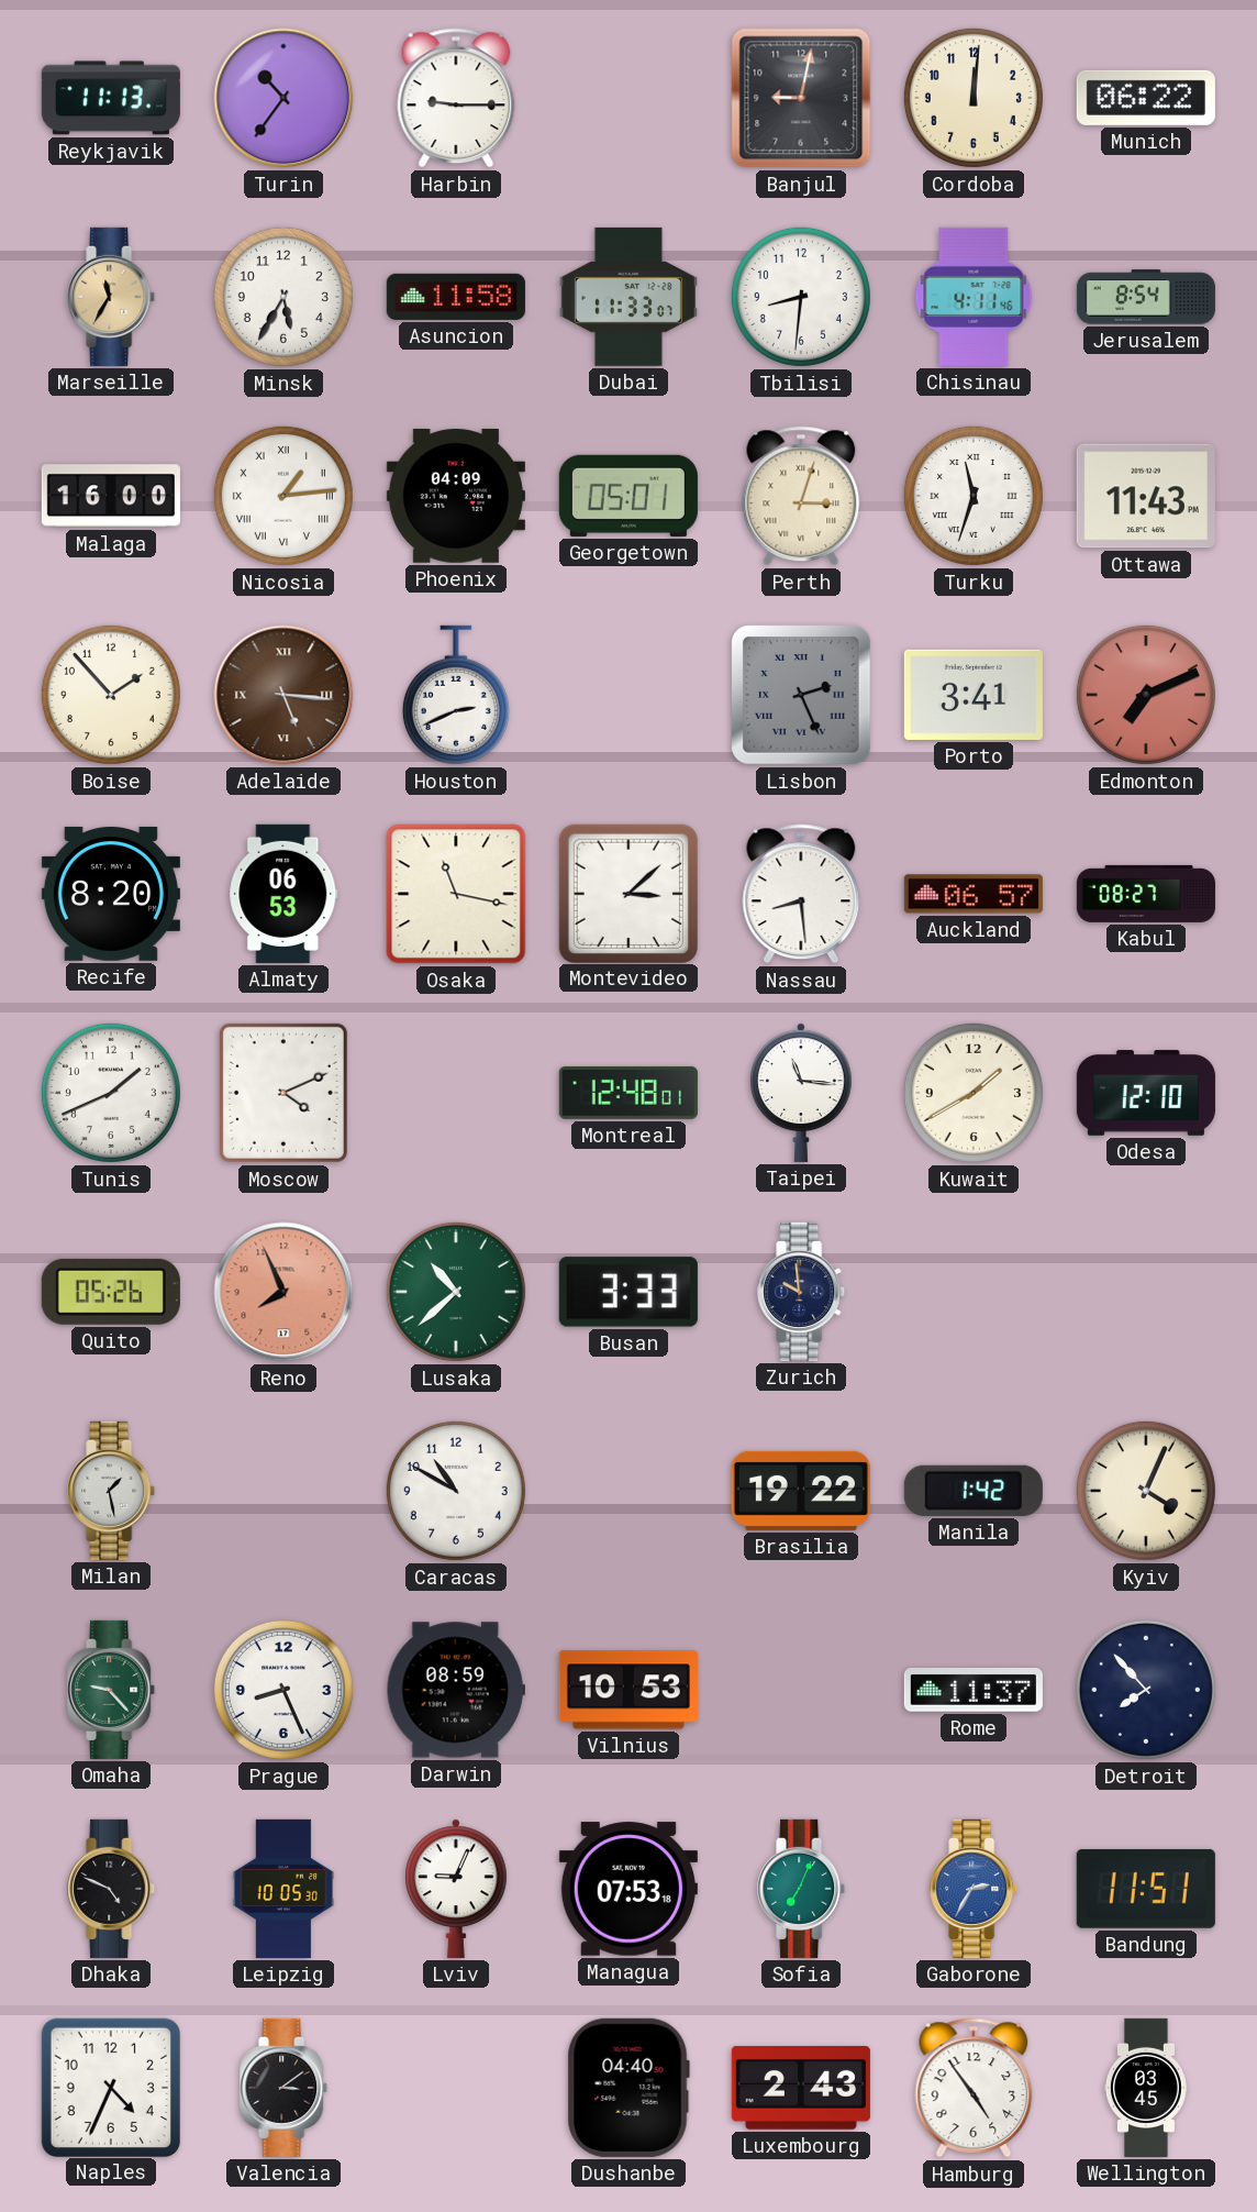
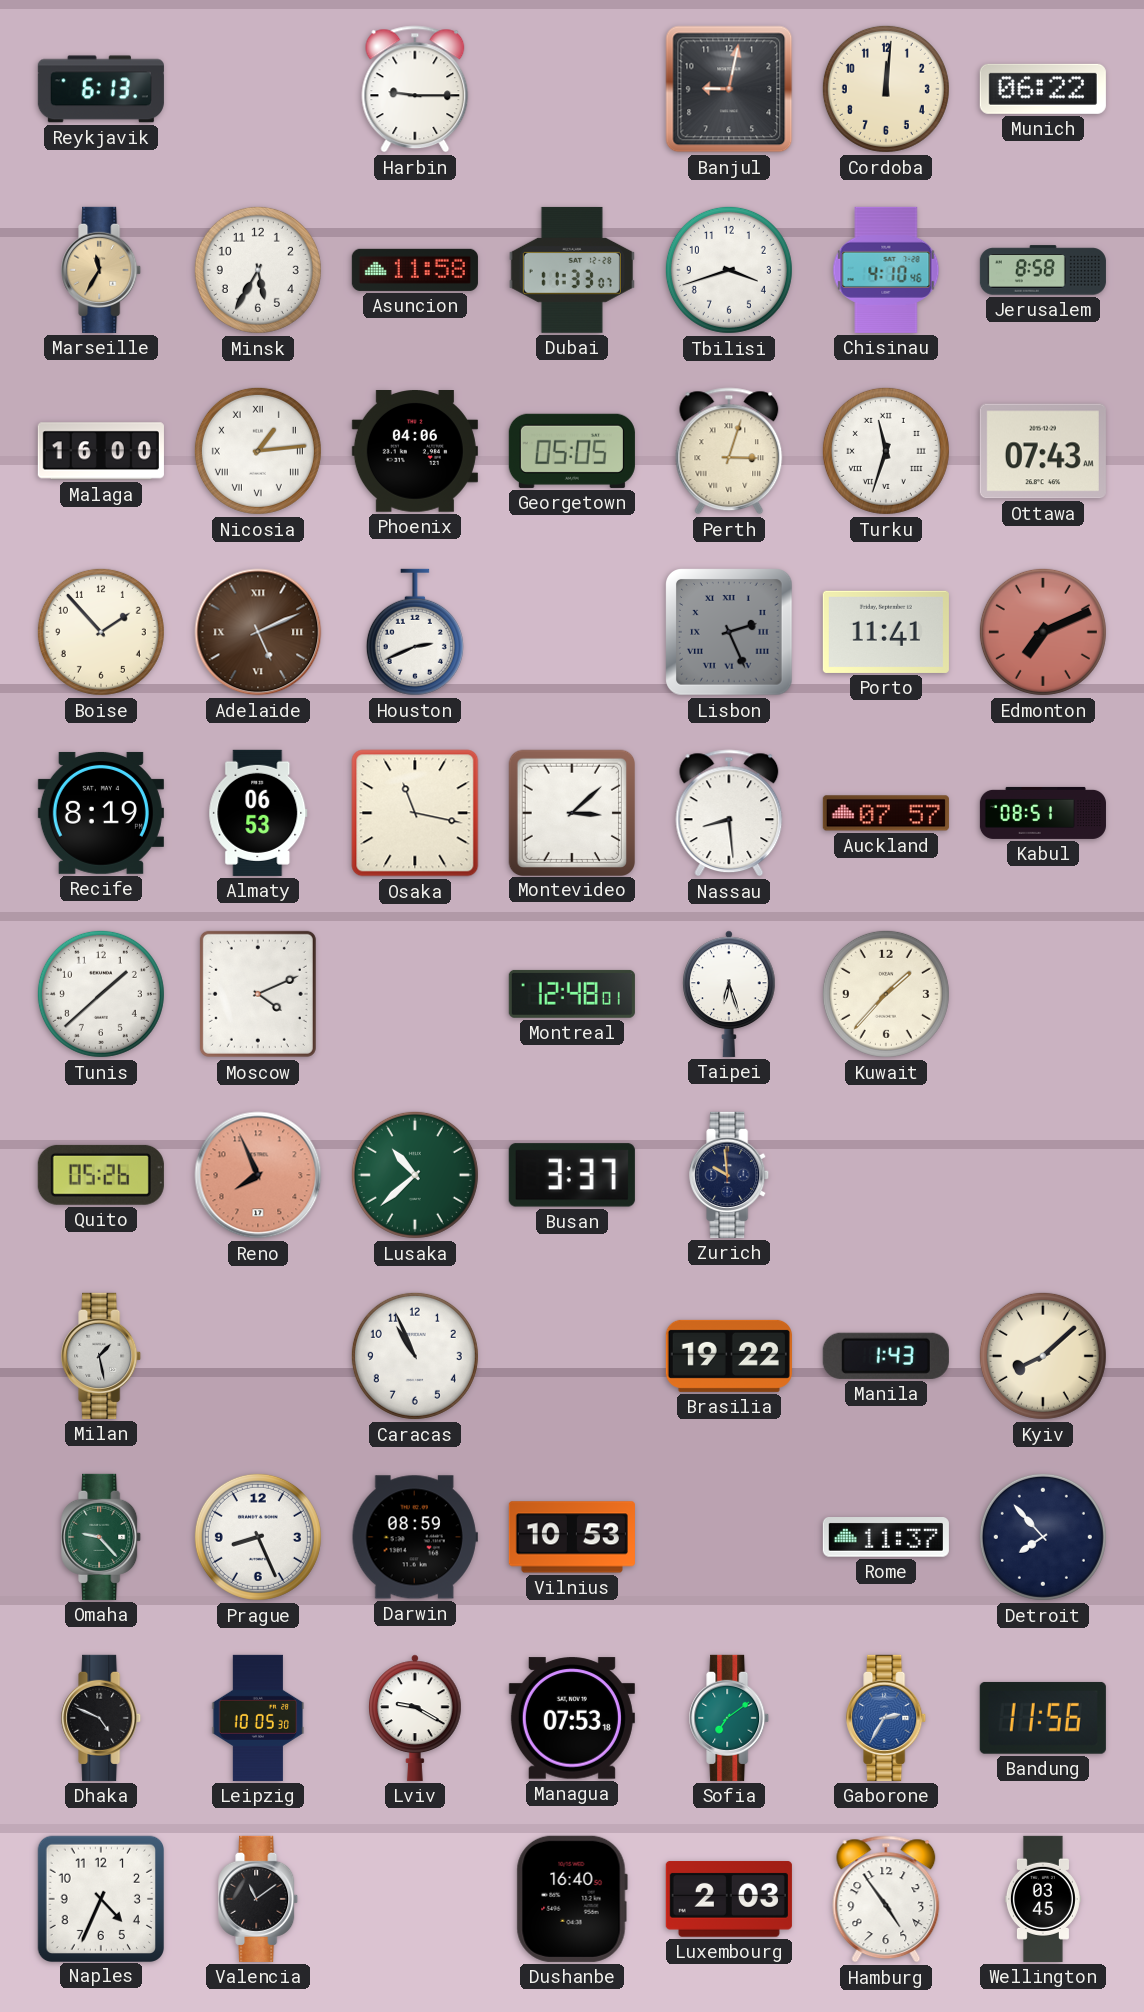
Reykjavik: 11:13 -> 6:13
Turin: 10:36 -> none
Tbilisi: 8:31 -> 3:42
Chisinau: 4:11 -> 4:10
Jerusalem: 8:54 -> 8:58
Phoenix: 04:09 -> 04:06
Georgetown: 05:01 -> 05:05
Ottawa: 11:43 -> 07:43
Adelaide: 5:16 -> 5:11
Porto: 3:41 -> 11:41
Recife: 8:20 -> 8:19
Auckland: 06:57 -> 07:57
Kabul: 08:27 -> 08:51
Tunis: 1:41 -> 1:38
Taipei: 11:16 -> 6:27
Kuwait: 1:40 -> 1:37
Odesa: 12:10 -> none
Busan: 3:33 -> 3:37
Caracas: 10:50 -> 10:56
Manila: 1:42 -> 1:43
Kyiv: 4:04 -> 8:08
Lviv: 9:04 -> 9:20
Sofia: 7:04 -> 7:09
Bandung: 11:51 -> 11:56
Valencia: 3:09 -> 11:09
Dushanbe: 04:40 -> 16:40
Luxembourg: 2:43 -> 2:03
